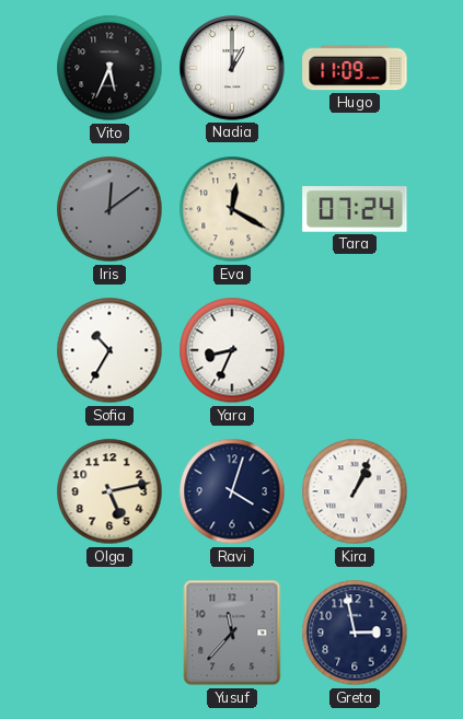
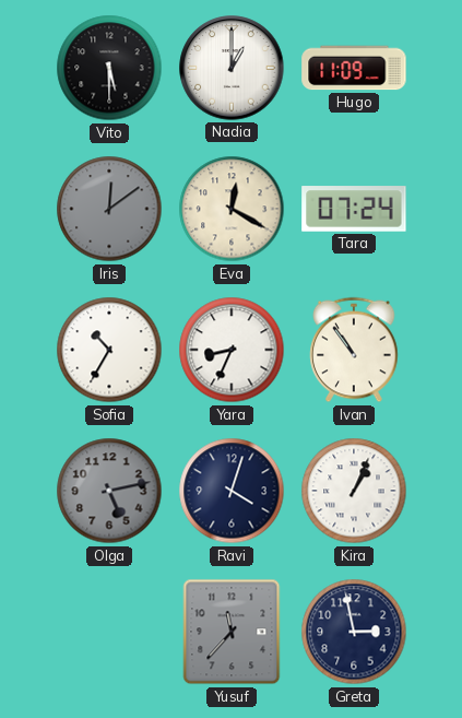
Vito: 5:34 -> 5:30
Ivan: none -> 10:54
Olga dial: cream -> grey
